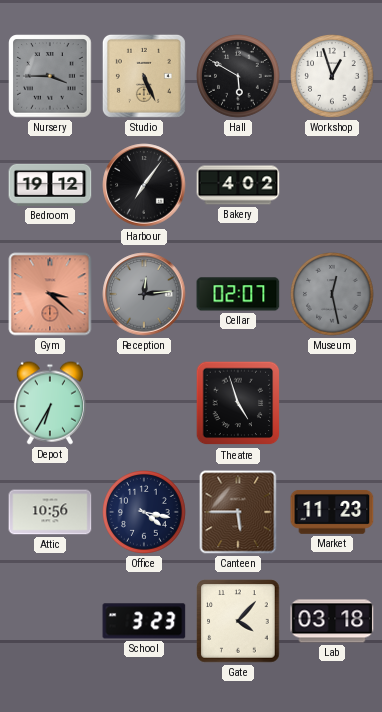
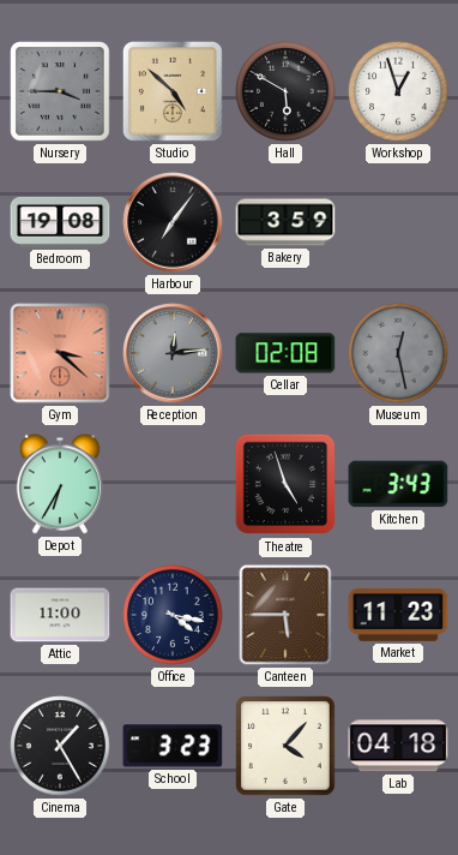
Studio: 5:26 -> 4:52
Bedroom: 19:12 -> 19:08
Bakery: 4:02 -> 3:59
Cellar: 02:07 -> 02:08
Kitchen: none -> 3:43
Attic: 10:56 -> 11:00
Cinema: none -> 1:25
Lab: 03:18 -> 04:18
